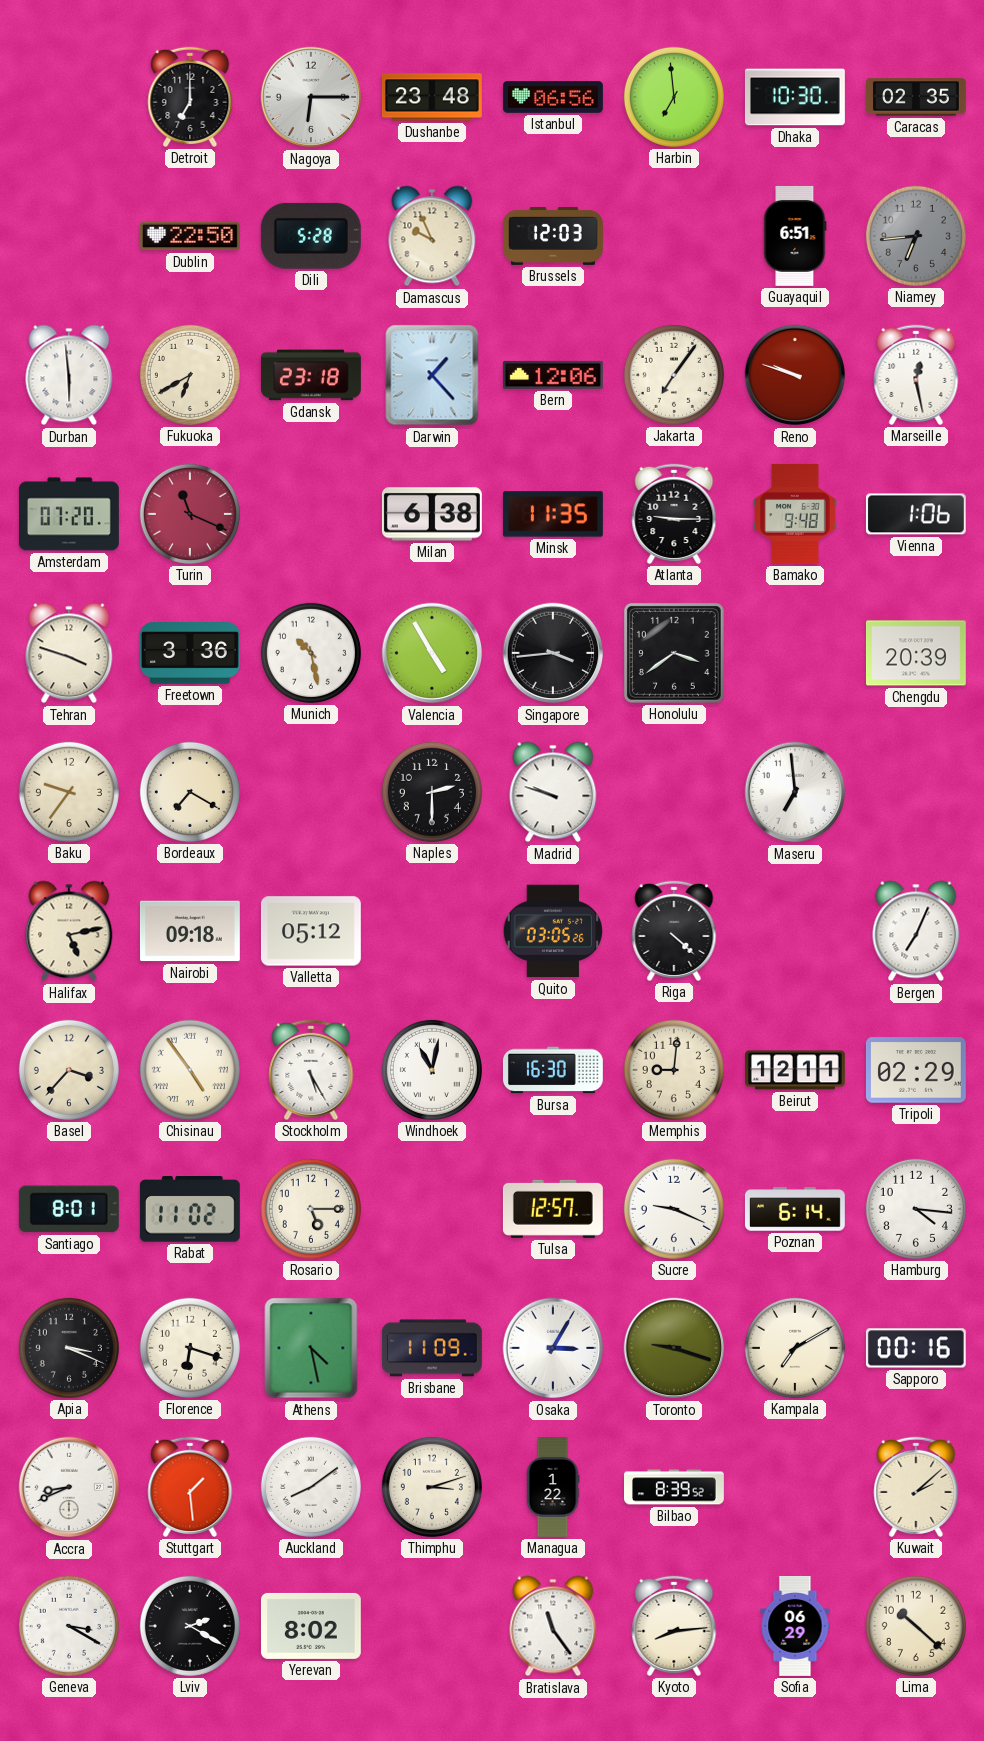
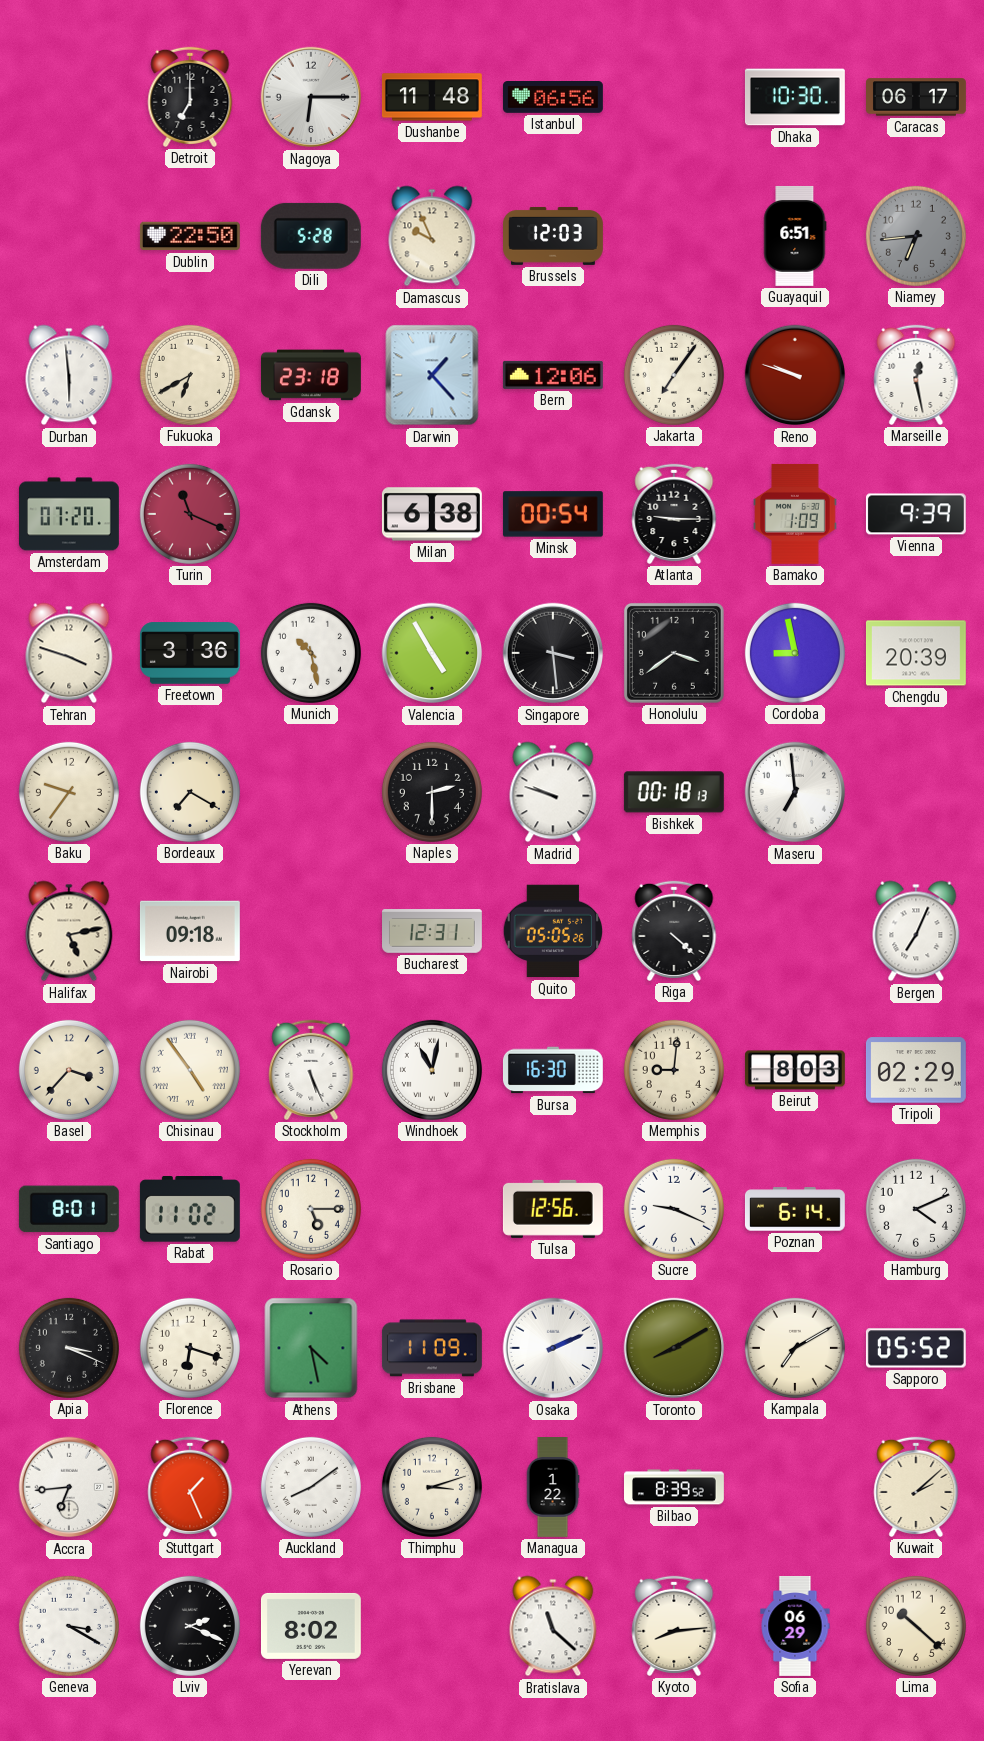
Dushanbe: 23:48 -> 11:48
Harbin: 6:59 -> none
Caracas: 02:35 -> 06:17
Minsk: 11:35 -> 00:54
Bamako: 9:48 -> 1:09
Vienna: 1:06 -> 9:39
Singapore: 3:44 -> 3:29
Cordoba: none -> 8:58
Bishkek: none -> 00:18
Valletta: 05:12 -> none
Bucharest: none -> 12:31
Quito: 03:05 -> 05:05
Stockholm: 5:25 -> 5:26
Beirut: 12:11 -> 8:03
Tulsa: 12:57 -> 12:56
Hamburg: 4:16 -> 4:11
Osaka: 3:05 -> 2:11
Toronto: 9:18 -> 8:10
Sapporo: 00:16 -> 05:52
Accra: 8:41 -> 6:44
Stuttgart: 1:29 -> 1:26
Lviv: 2:20 -> 2:19
Bratislava: 11:24 -> 11:22
